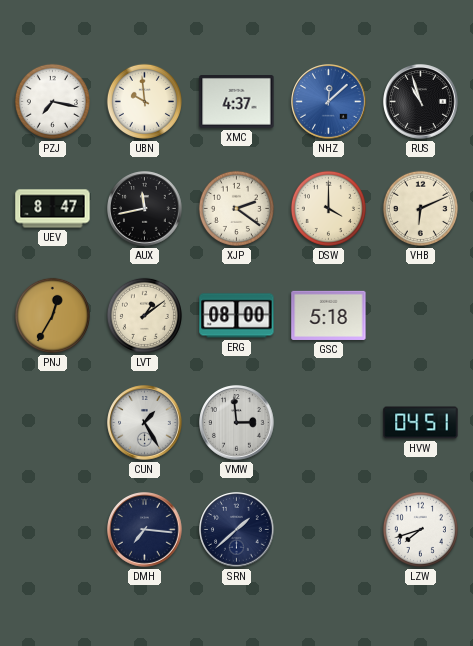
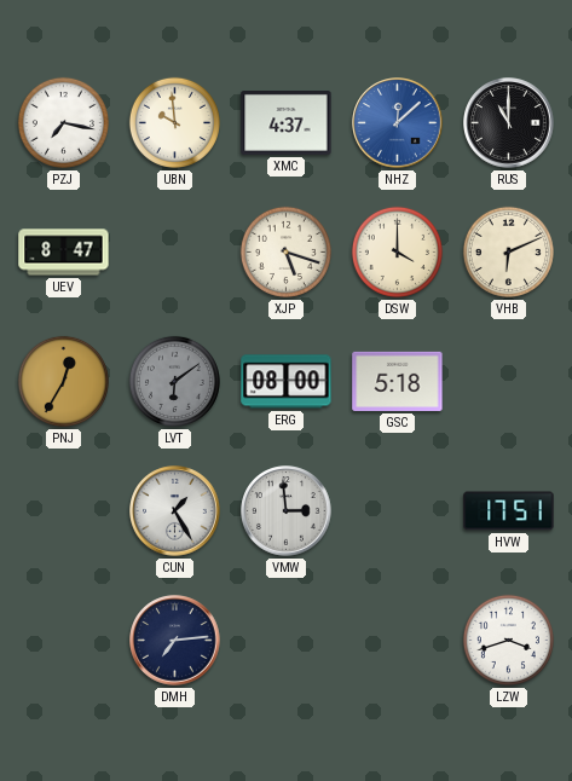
RUS: 10:57 -> 11:00
AUX: 11:43 -> none
XJP: 2:21 -> 5:18
LVT: 1:09 -> 6:09
LVT dial: cream -> grey
HVW: 04:51 -> 17:51
DMH: 7:16 -> 7:14
SRN: 1:38 -> none
LZW: 7:42 -> 3:42
